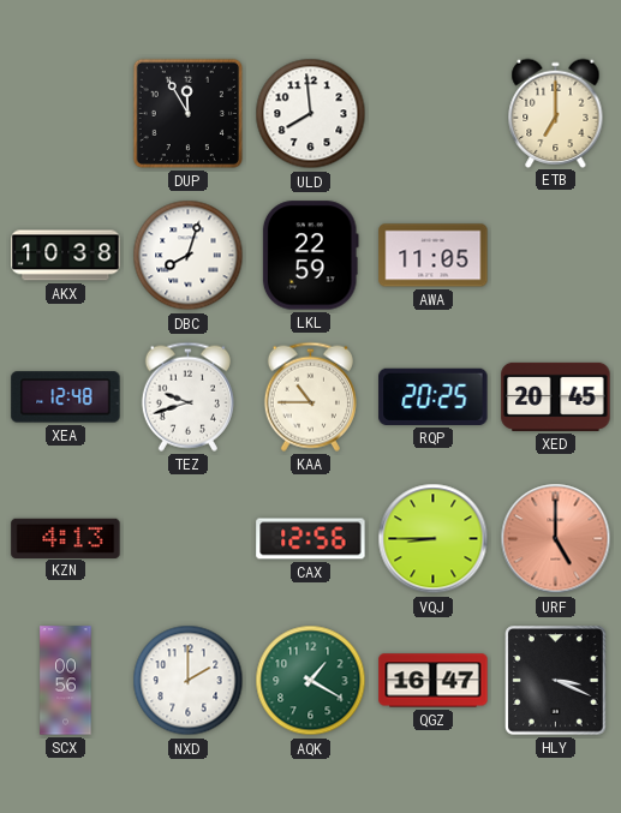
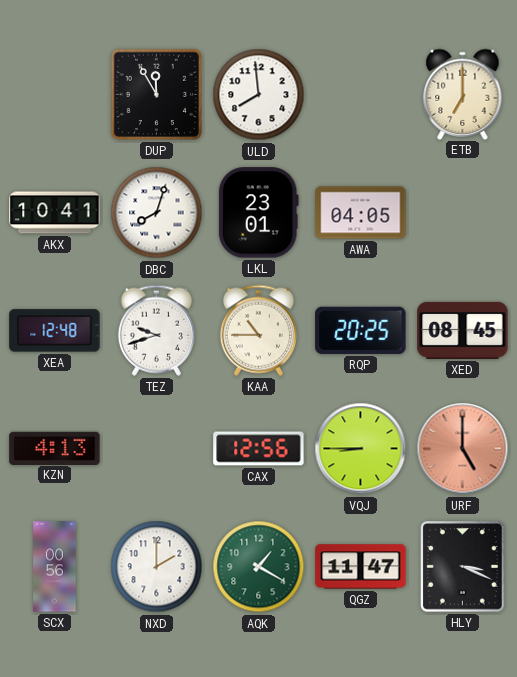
AKX: 10:38 -> 10:41
LKL: 22:59 -> 23:01
AWA: 11:05 -> 04:05
XED: 20:45 -> 08:45
QGZ: 16:47 -> 11:47
